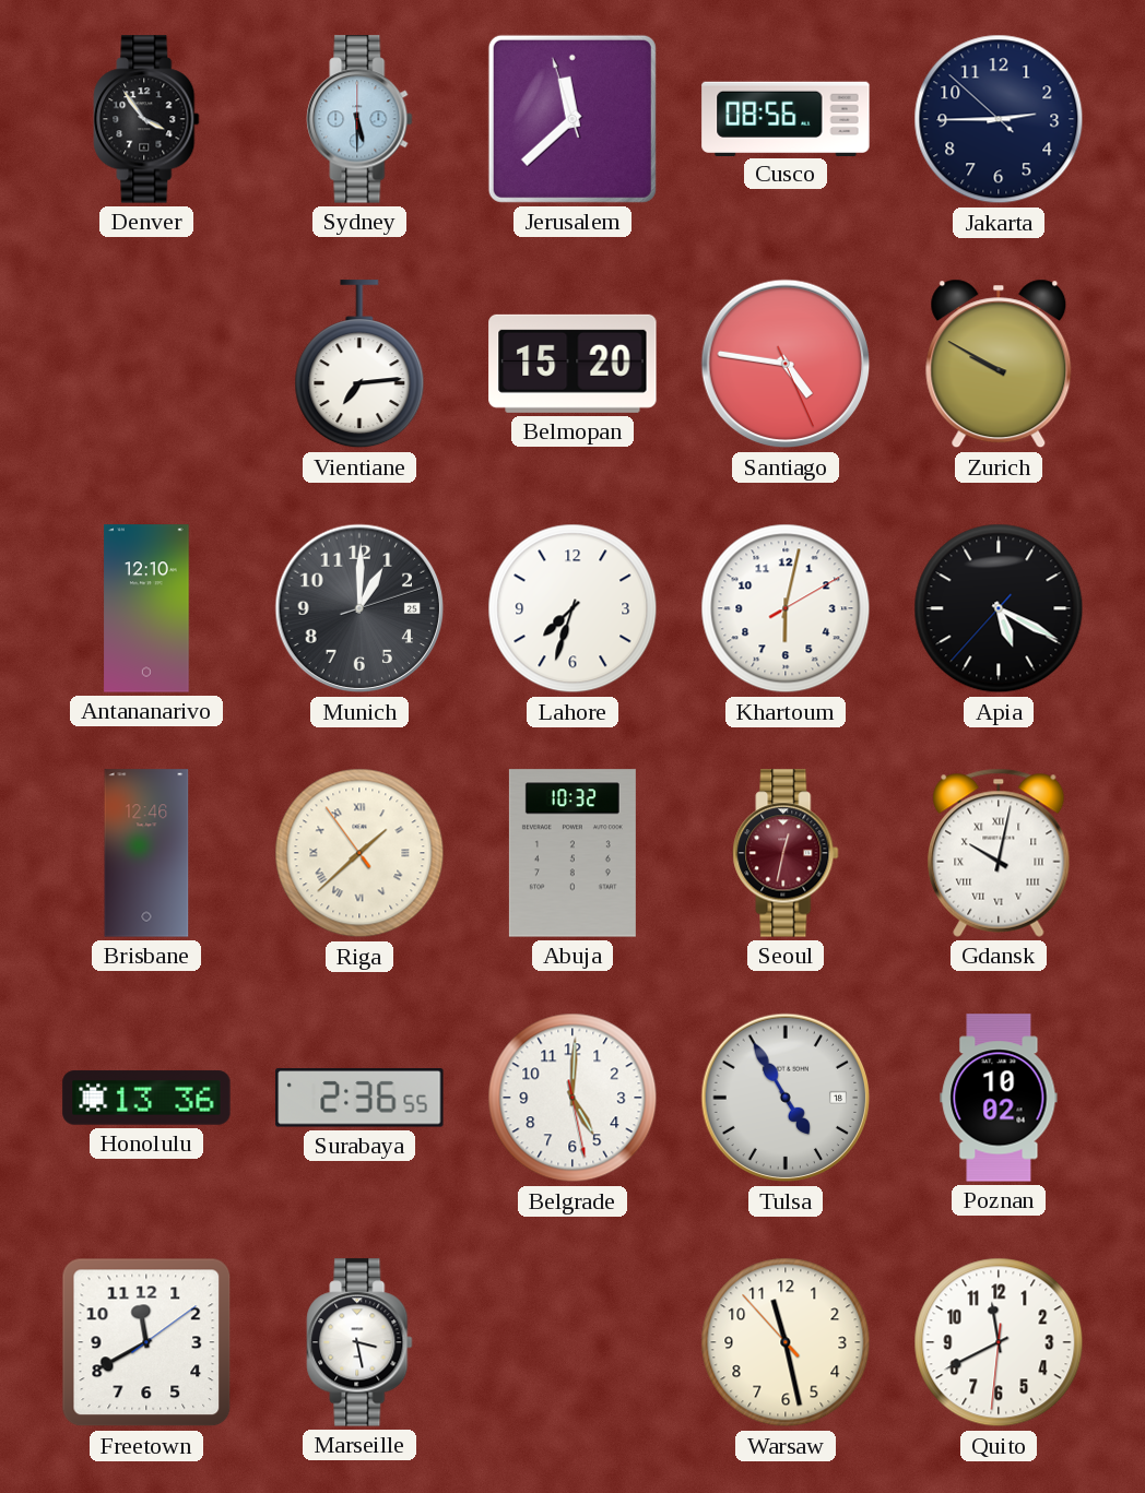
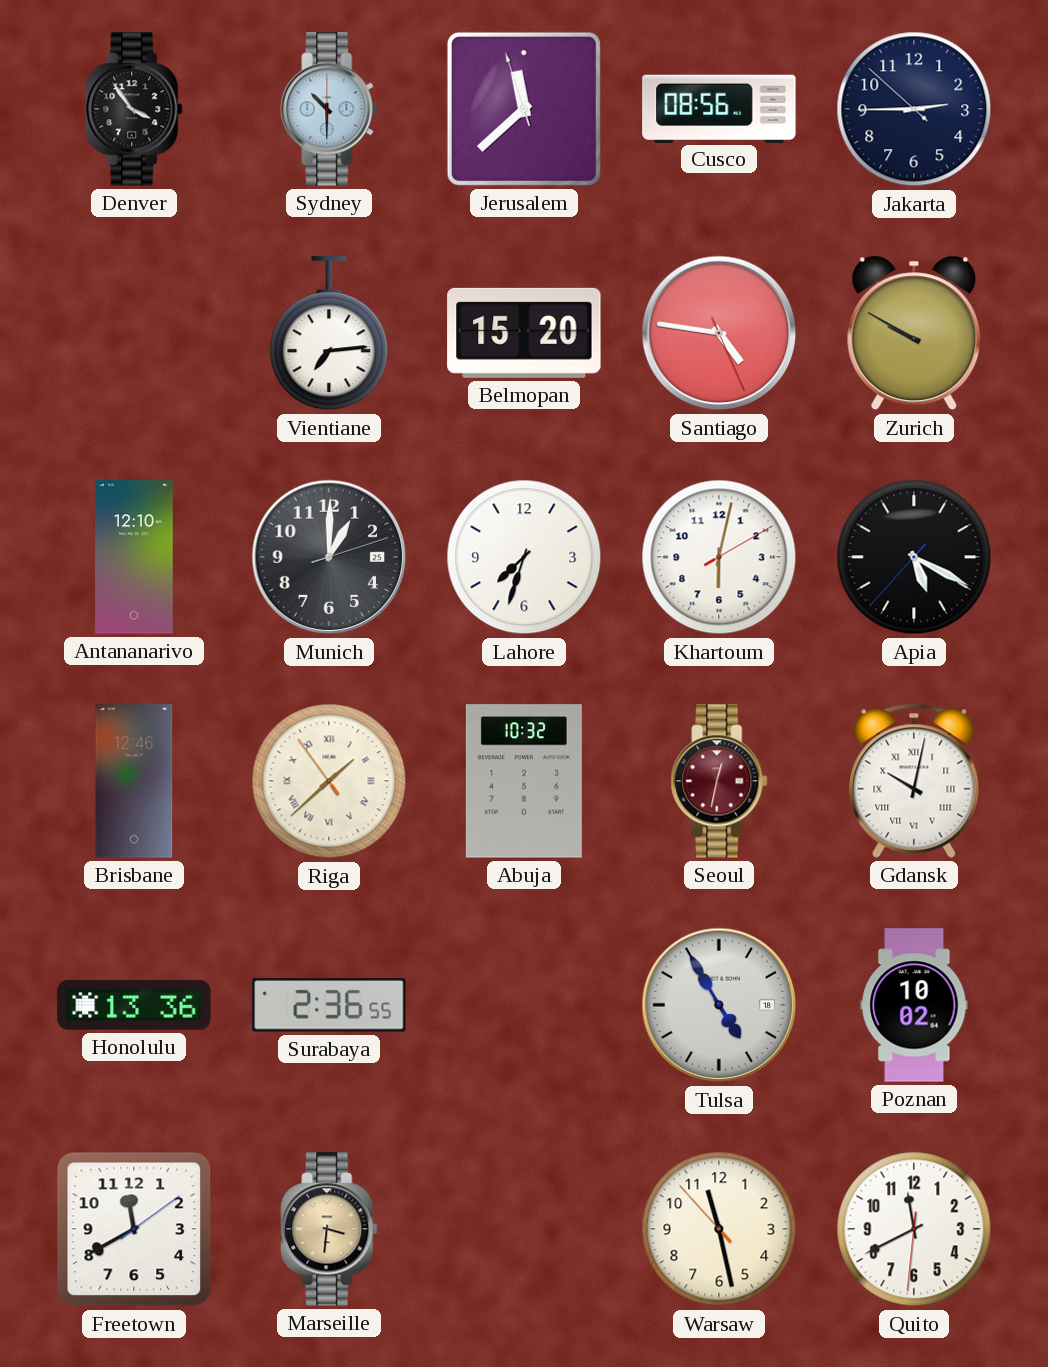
Sydney: 5:30 -> 10:30
Belgrade: 5:00 -> none
Marseille: 3:28 -> 3:31
Marseille dial: white -> champagne
